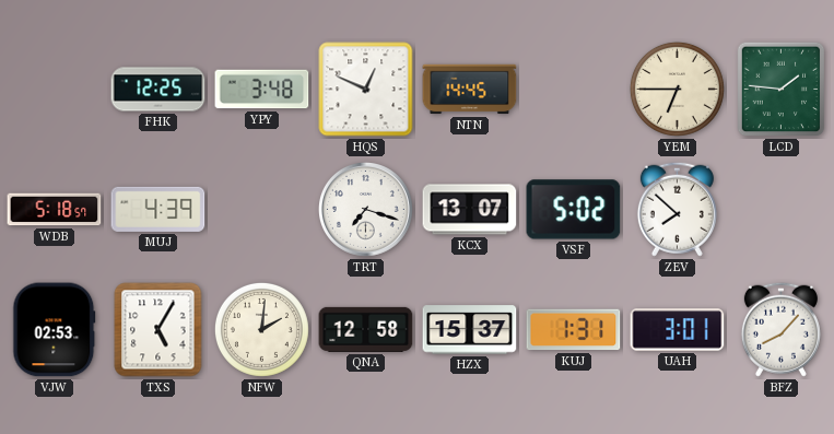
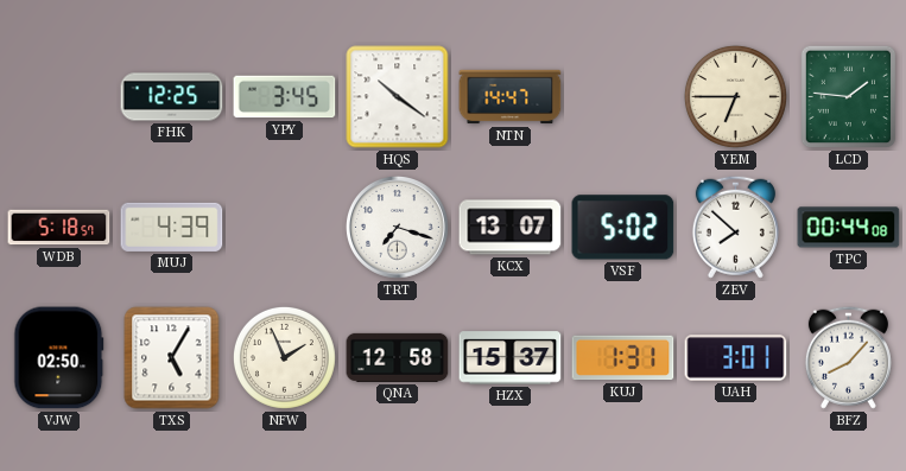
YPY: 3:48 -> 3:45
HQS: 12:49 -> 10:21
NTN: 14:45 -> 14:47
TPC: none -> 00:44
VJW: 02:53 -> 02:50
NFW: 2:01 -> 1:56
